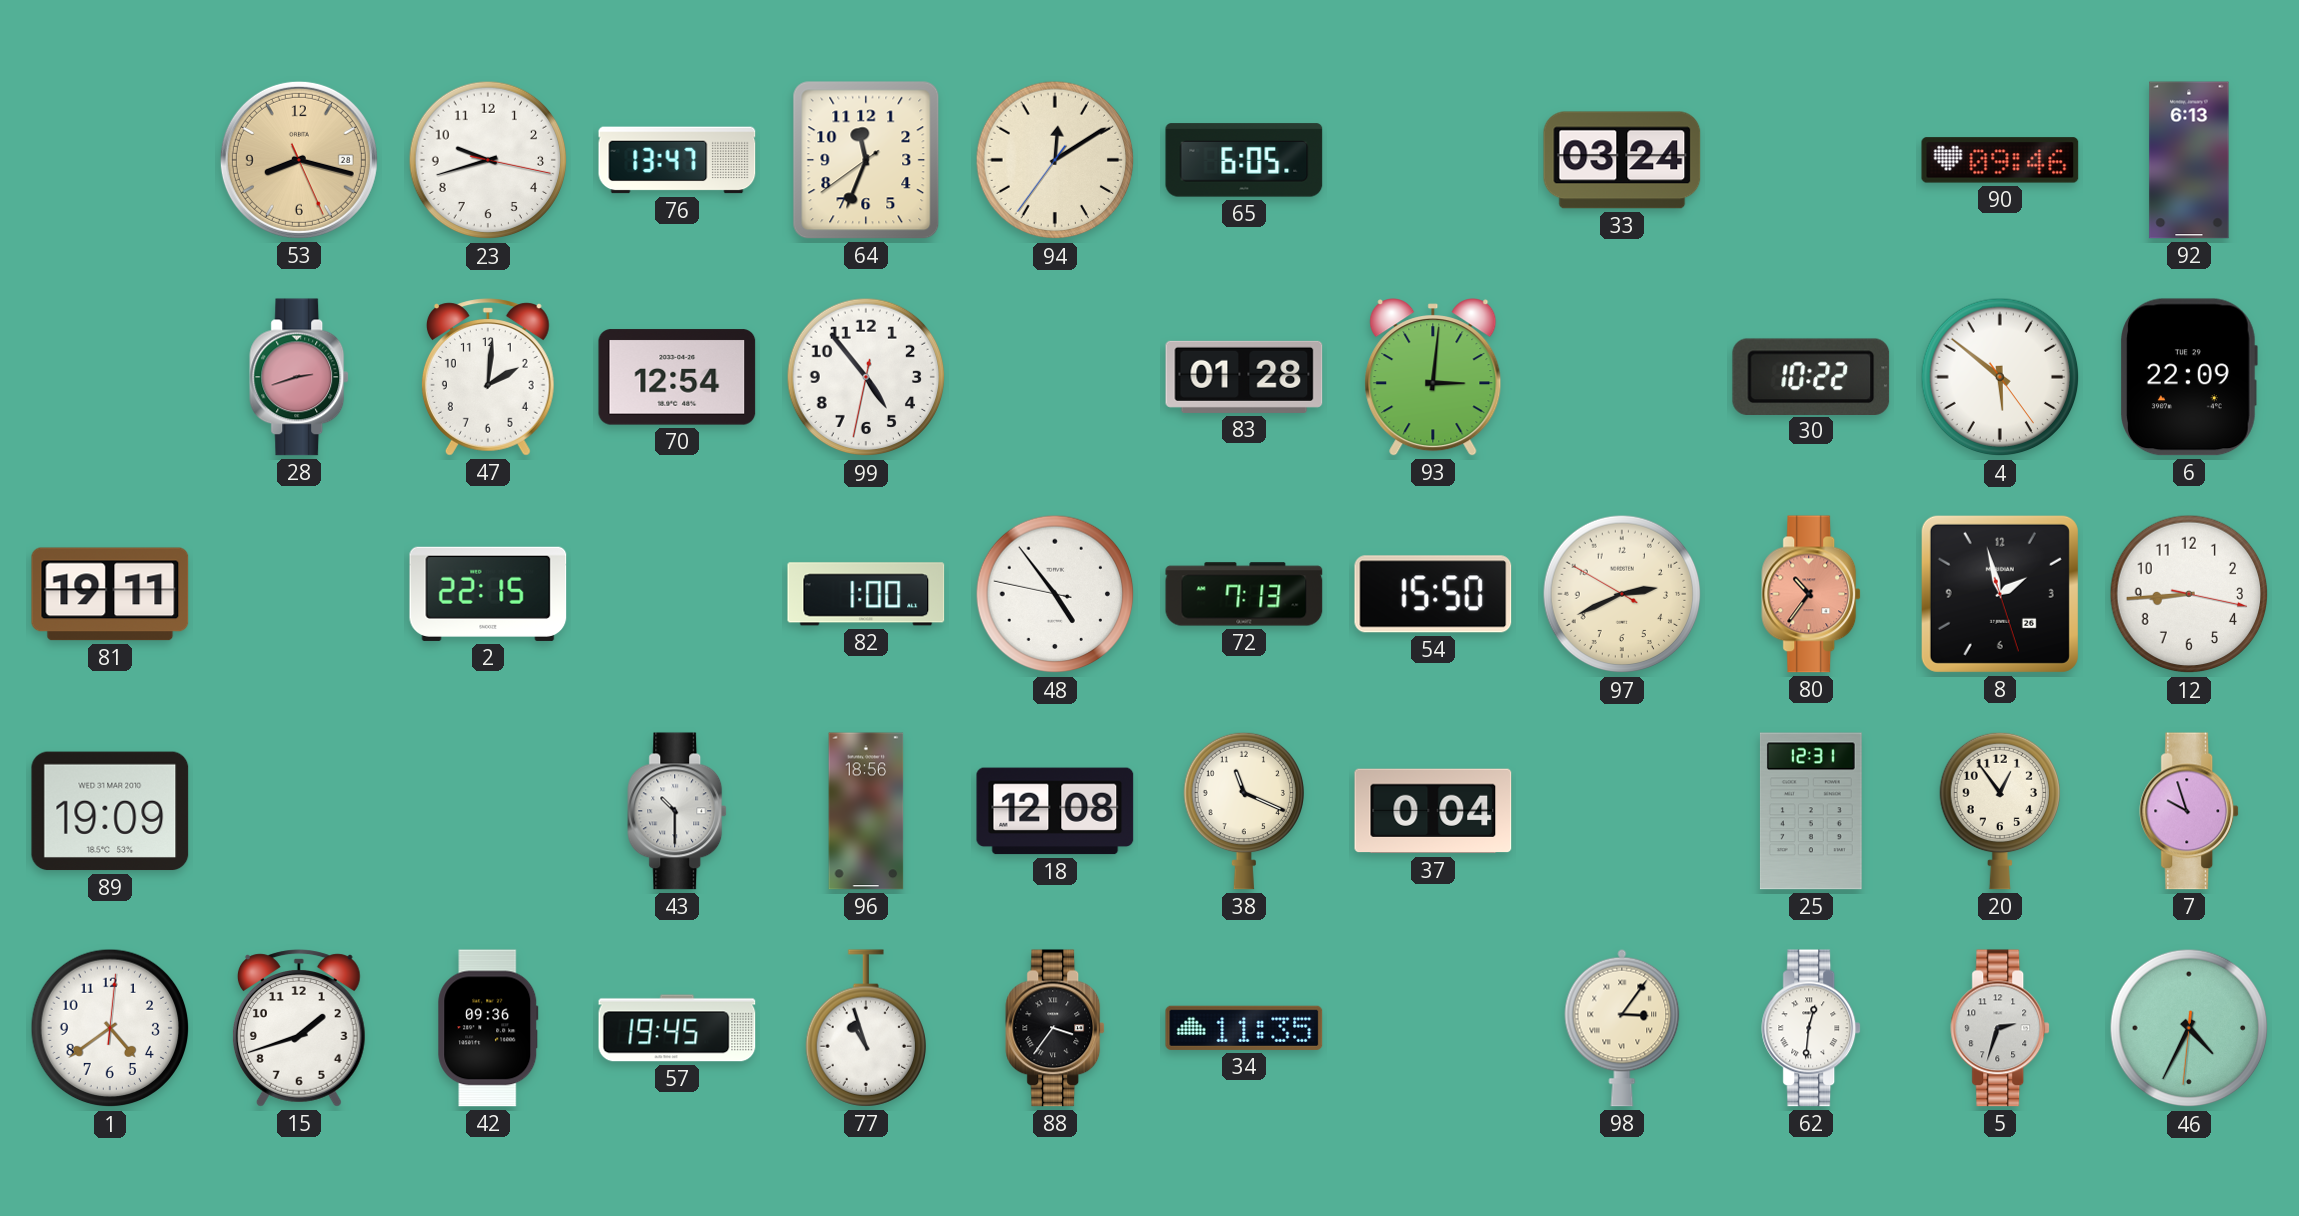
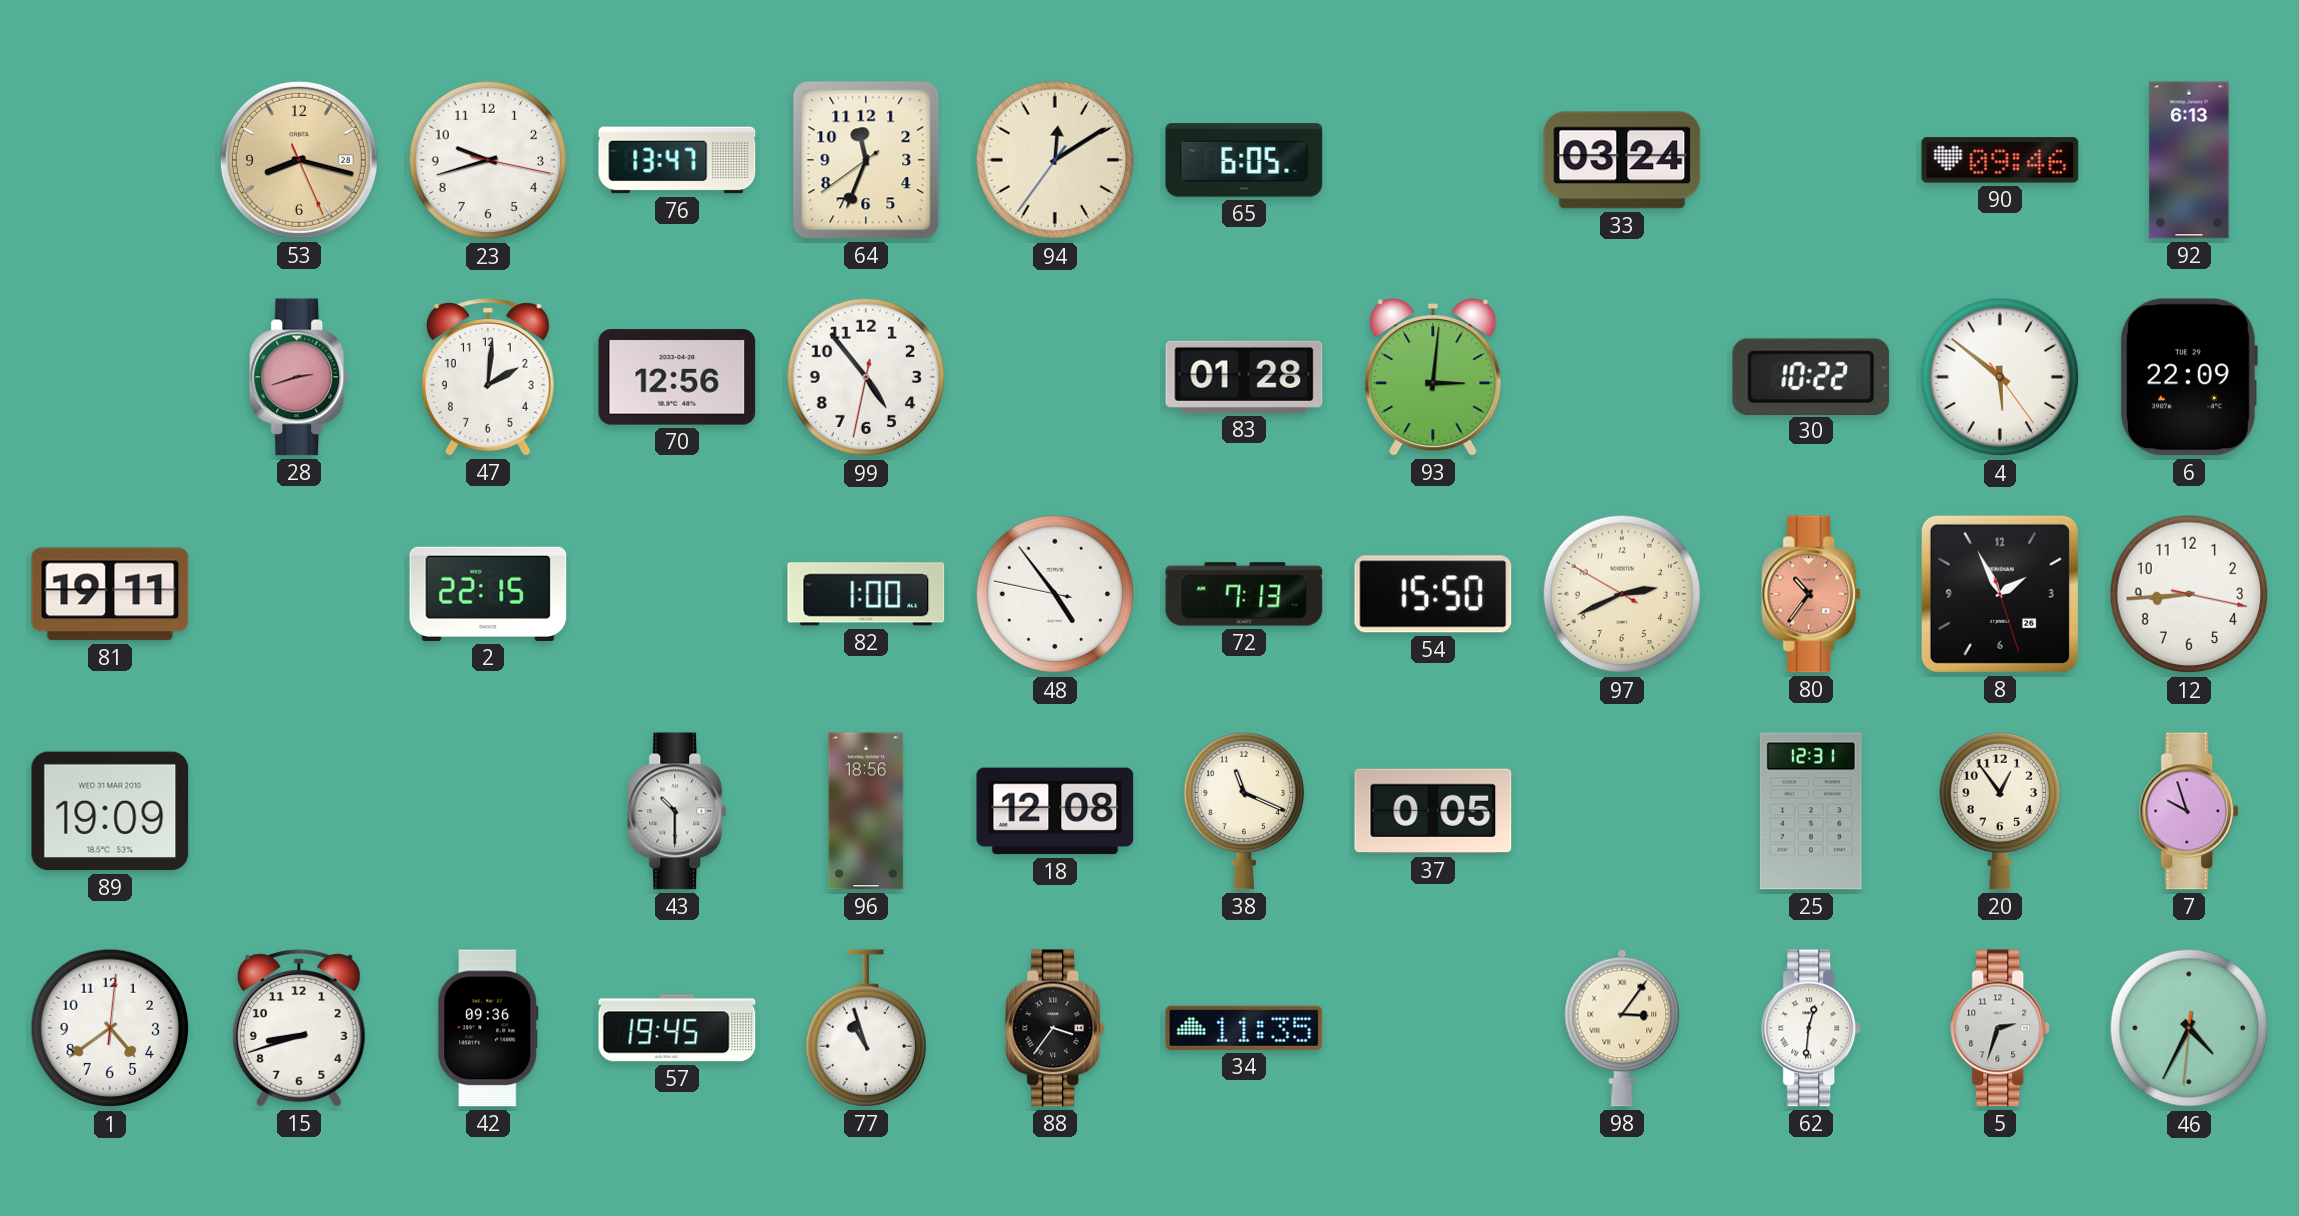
70: 12:54 -> 12:56
8: 1:57 -> 1:55
37: 0:04 -> 0:05
15: 1:42 -> 8:42
